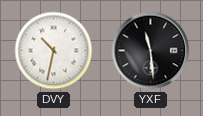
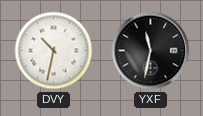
YXF: 11:29 -> 11:32
